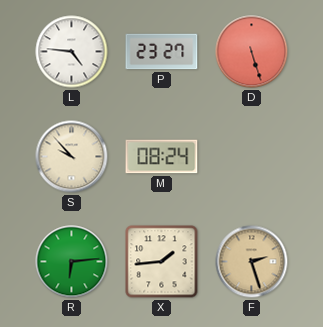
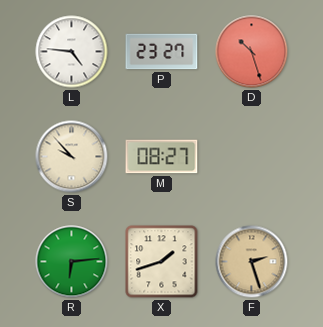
D: 5:27 -> 10:27
M: 08:24 -> 08:27
X: 1:44 -> 1:42
